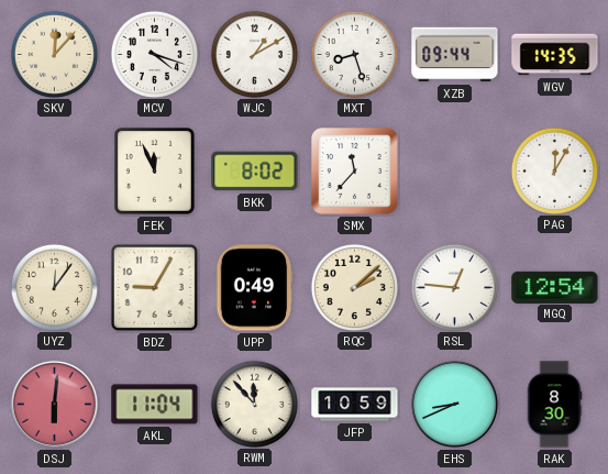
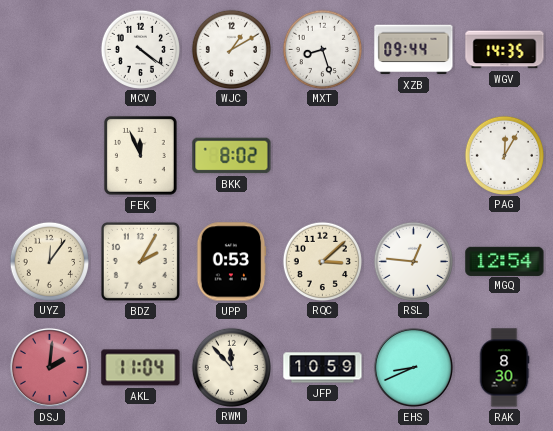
SKV: 12:07 -> none
MCV: 4:18 -> 4:21
SMX: 11:37 -> none
BDZ: 9:05 -> 2:05
UPP: 0:49 -> 0:53
RQC: 2:08 -> 3:08
DSJ: 6:01 -> 2:01
